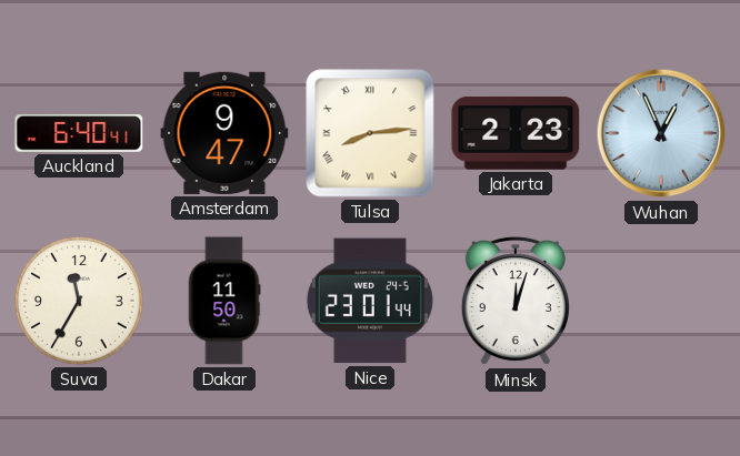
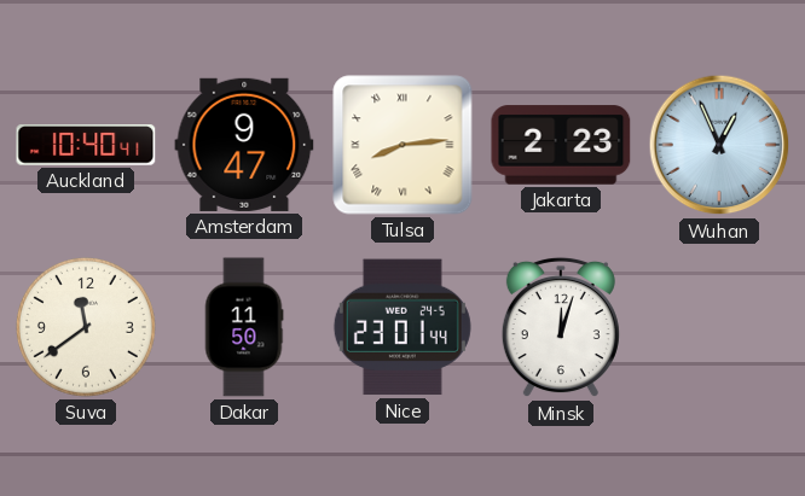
Auckland: 6:40 -> 10:40
Suva: 11:35 -> 11:39
